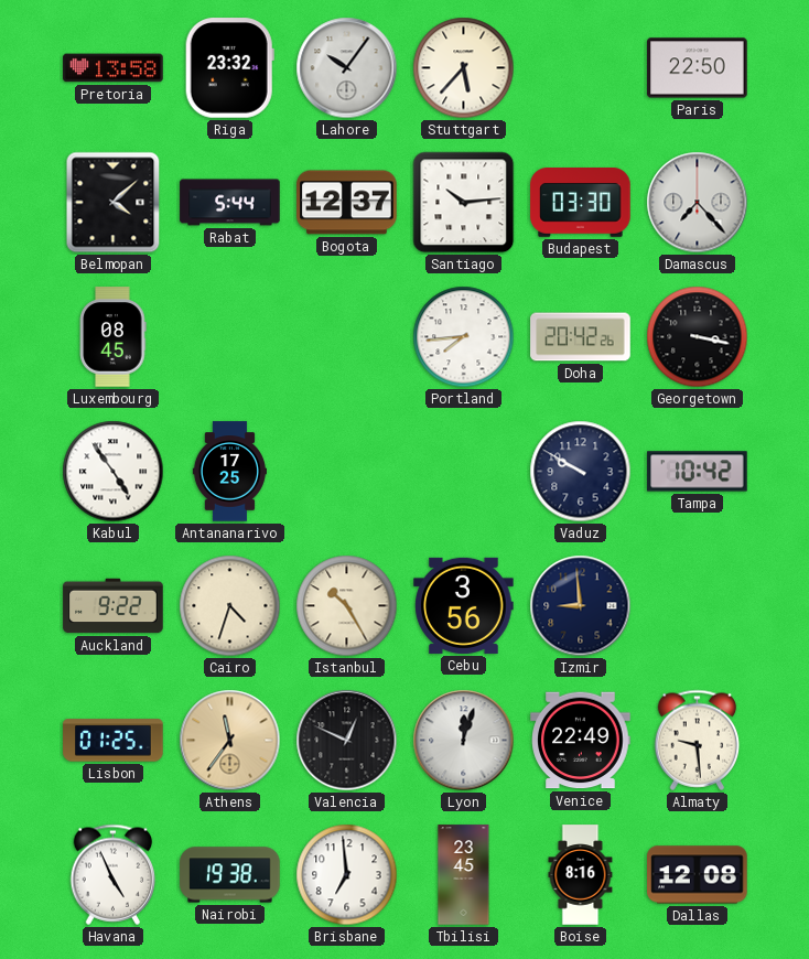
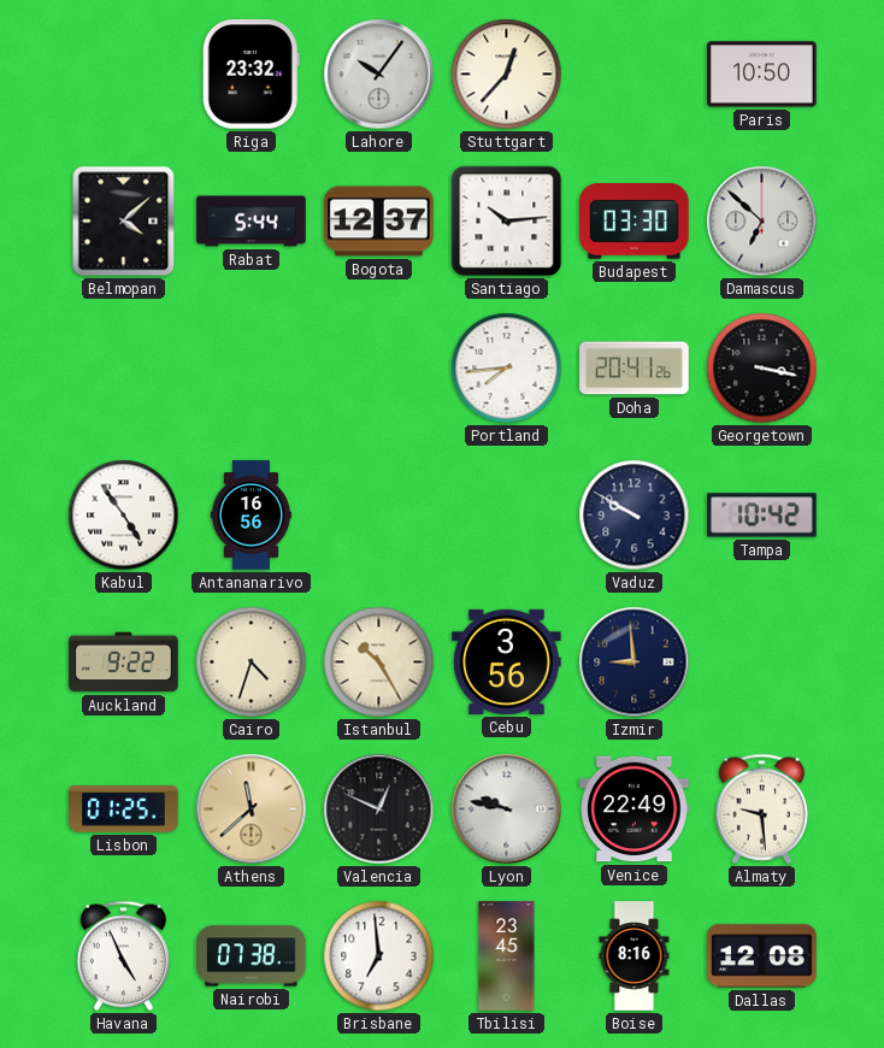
Pretoria: 13:58 -> none
Stuttgart: 5:37 -> 12:37
Paris: 22:50 -> 10:50
Damascus: 7:23 -> 6:52
Luxembourg: 08:45 -> none
Doha: 20:42 -> 20:41
Antananarivo: 17:25 -> 16:56
Athens: 11:36 -> 11:38
Lyon: 12:03 -> 9:47
Nairobi: 19:38 -> 07:38
